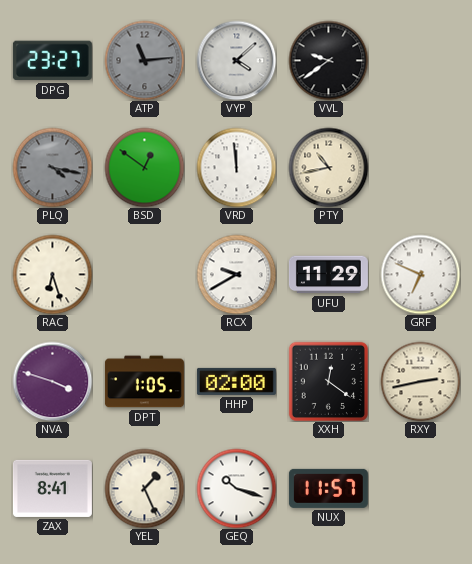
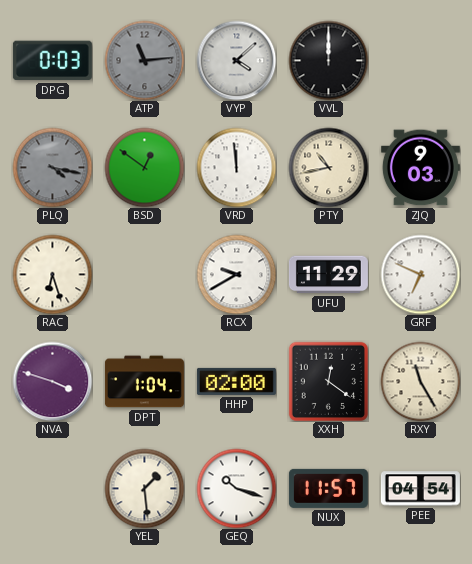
DPG: 23:27 -> 0:03
VVL: 9:39 -> 12:00
ZJQ: none -> 9:03
DPT: 1:05 -> 1:04
RXY: 2:43 -> 11:25
ZAX: 8:41 -> none
YEL: 1:26 -> 1:29
PEE: none -> 04:54
